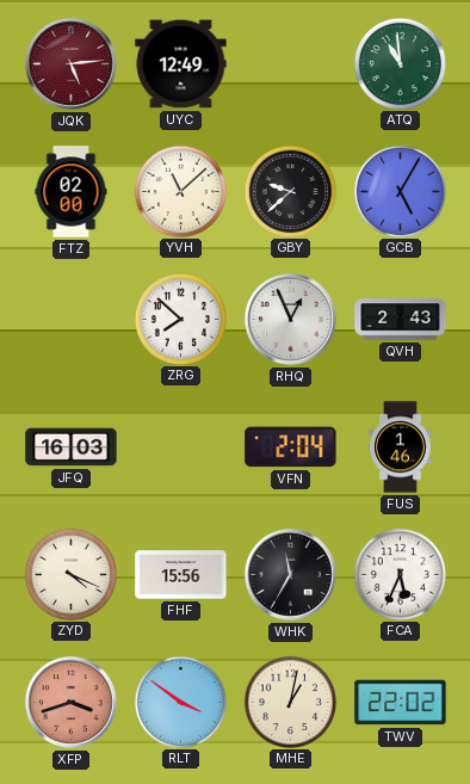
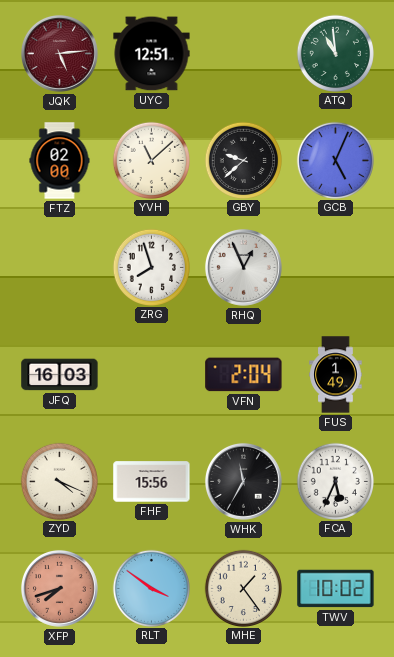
UYC: 12:49 -> 12:51
GCB: 5:05 -> 5:04
ZRG: 7:52 -> 7:57
QVH: 2:43 -> none
FUS: 1:46 -> 1:49
XFP: 3:42 -> 7:42
MHE: 1:02 -> 1:24
TWV: 22:02 -> 10:02
